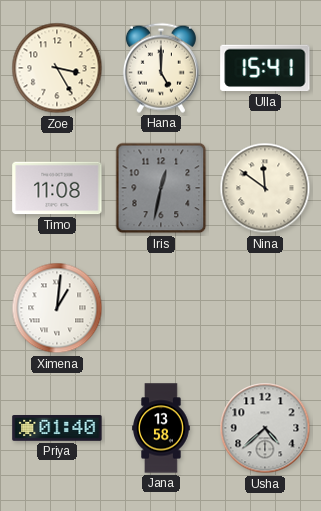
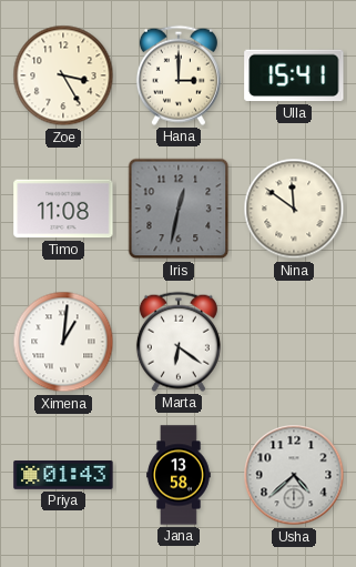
Hana: 5:00 -> 3:00
Marta: none -> 6:21
Priya: 01:40 -> 01:43
